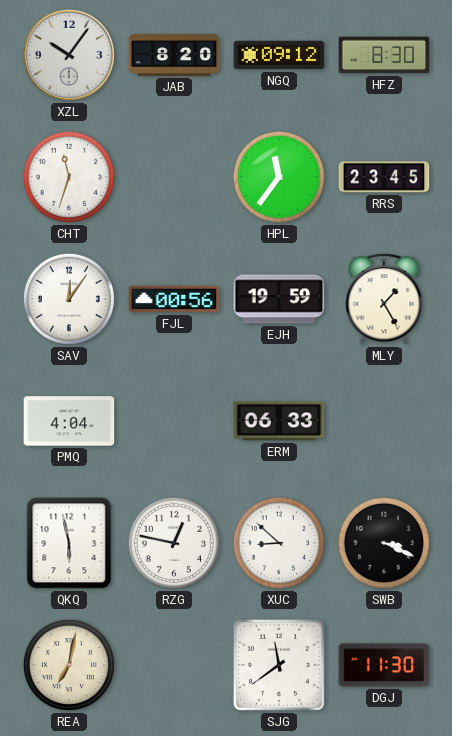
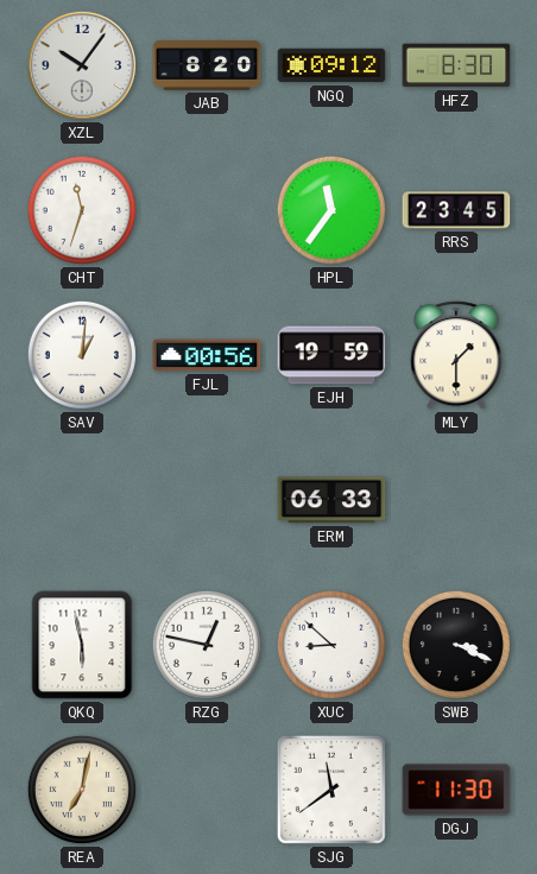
SAV: 12:06 -> 1:01
MLY: 1:25 -> 1:30
PMQ: 4:04 -> none
